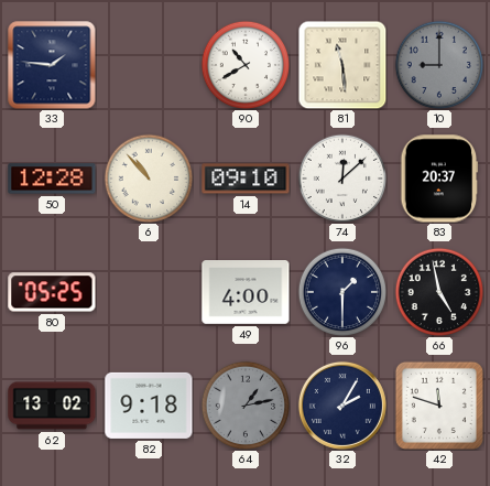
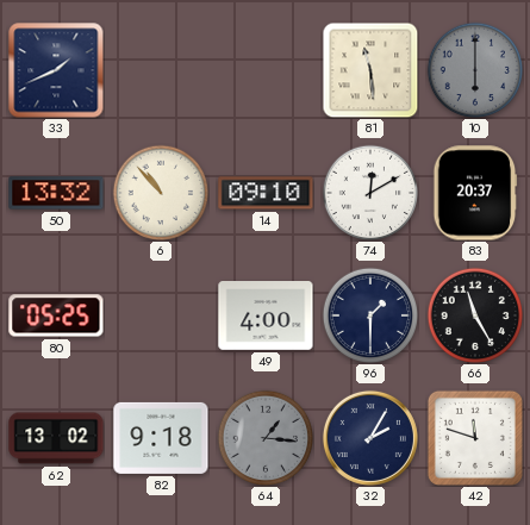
33: 1:46 -> 1:41
90: 10:40 -> none
10: 9:00 -> 6:00
50: 12:28 -> 13:32
74: 12:08 -> 12:10
66: 4:58 -> 11:25
64: 1:13 -> 1:16
